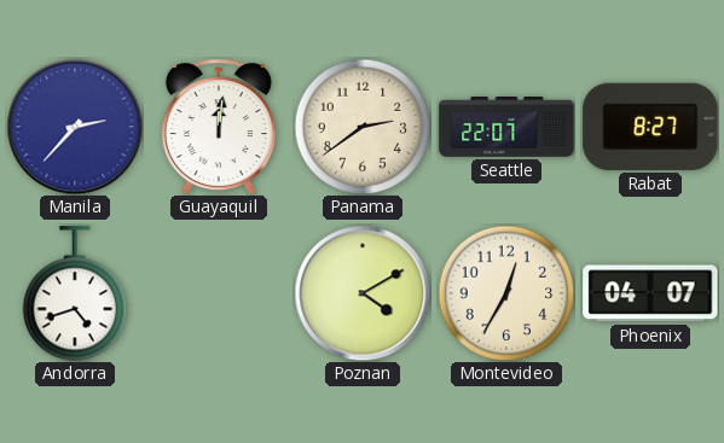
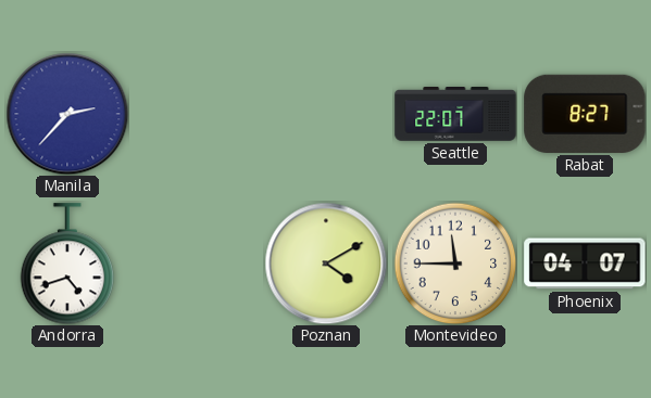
Guayaquil: 12:01 -> none
Panama: 2:39 -> none
Montevideo: 12:35 -> 11:45
